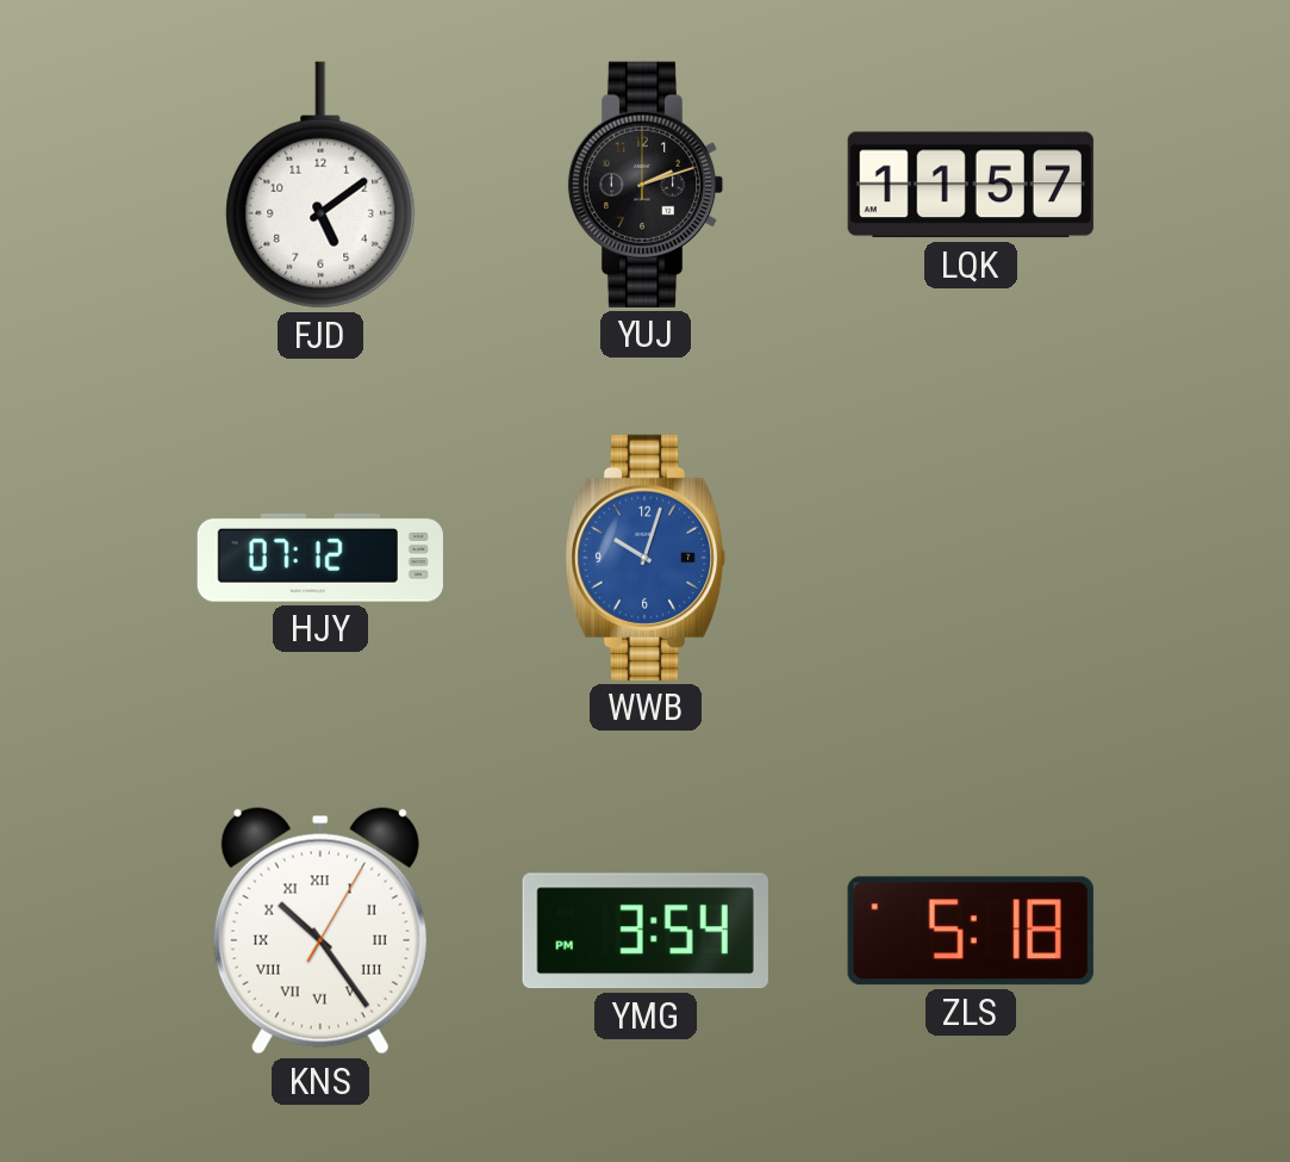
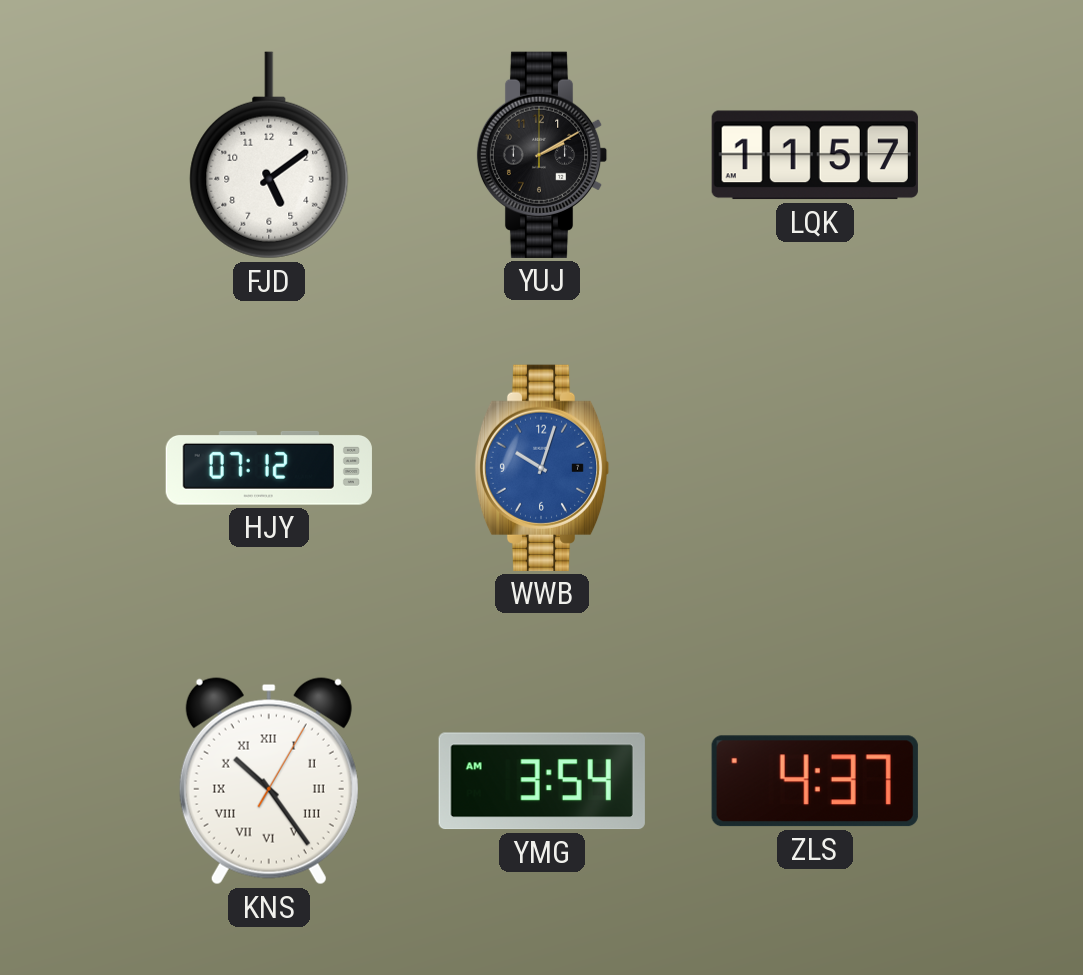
YUJ: 2:12 -> 2:10
YMG: 3:54 PM -> 3:54 AM
ZLS: 5:18 -> 4:37
